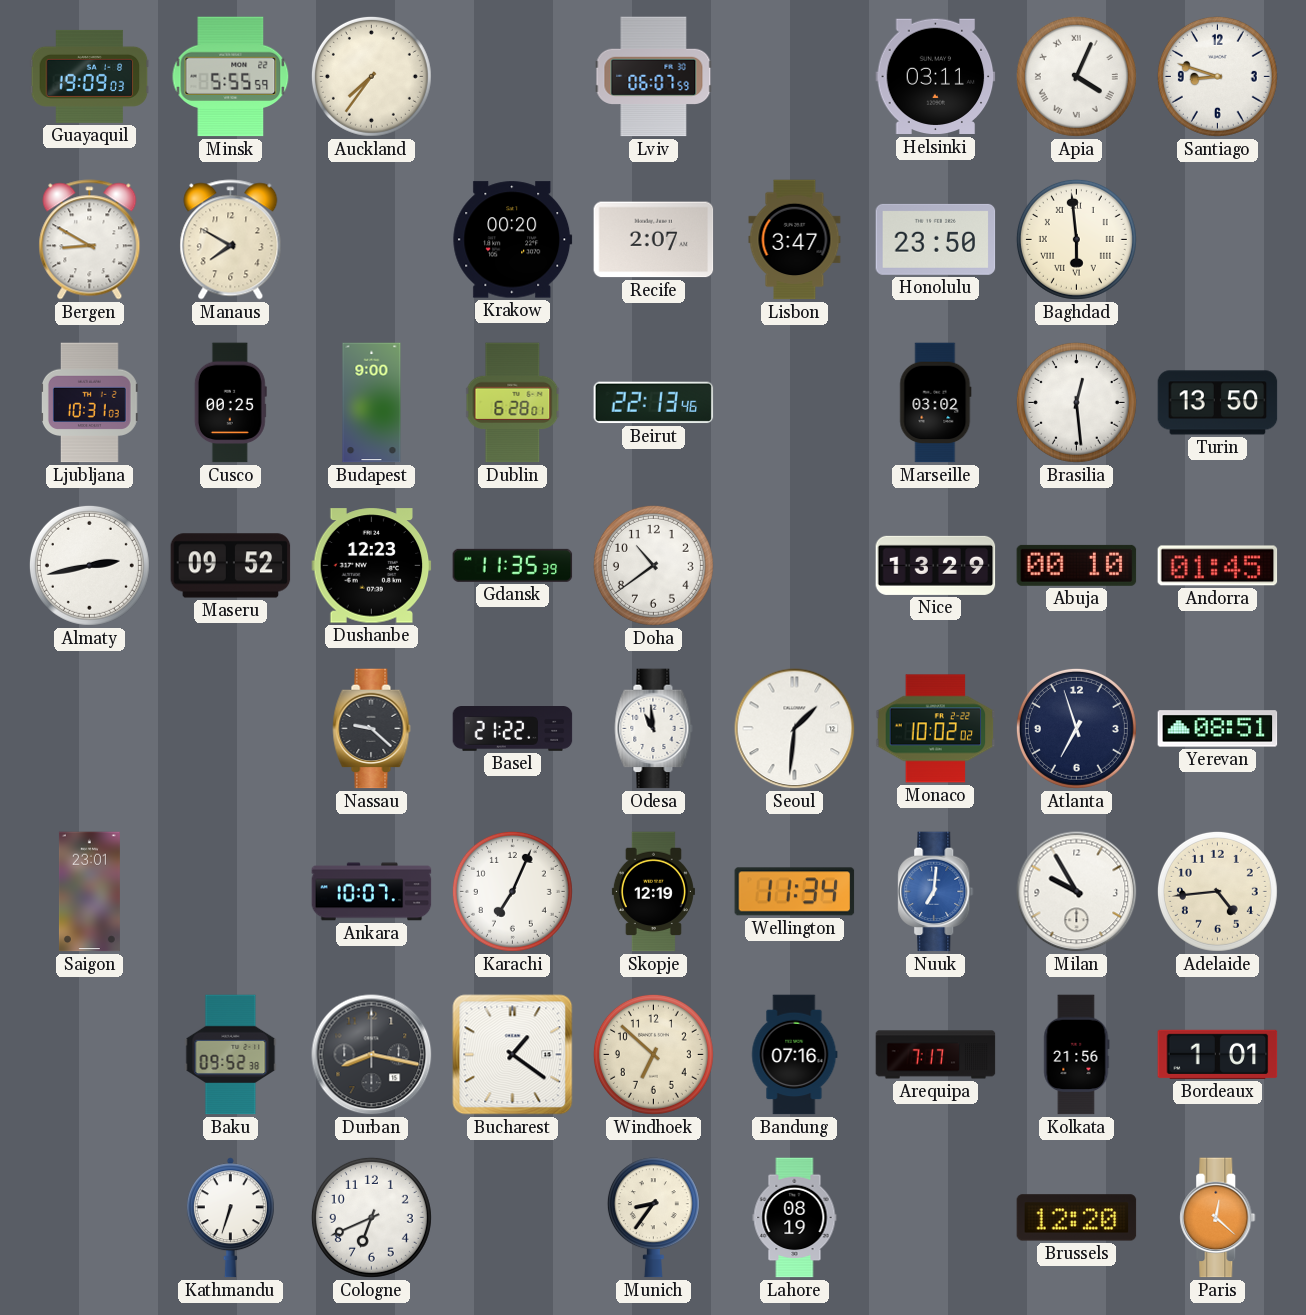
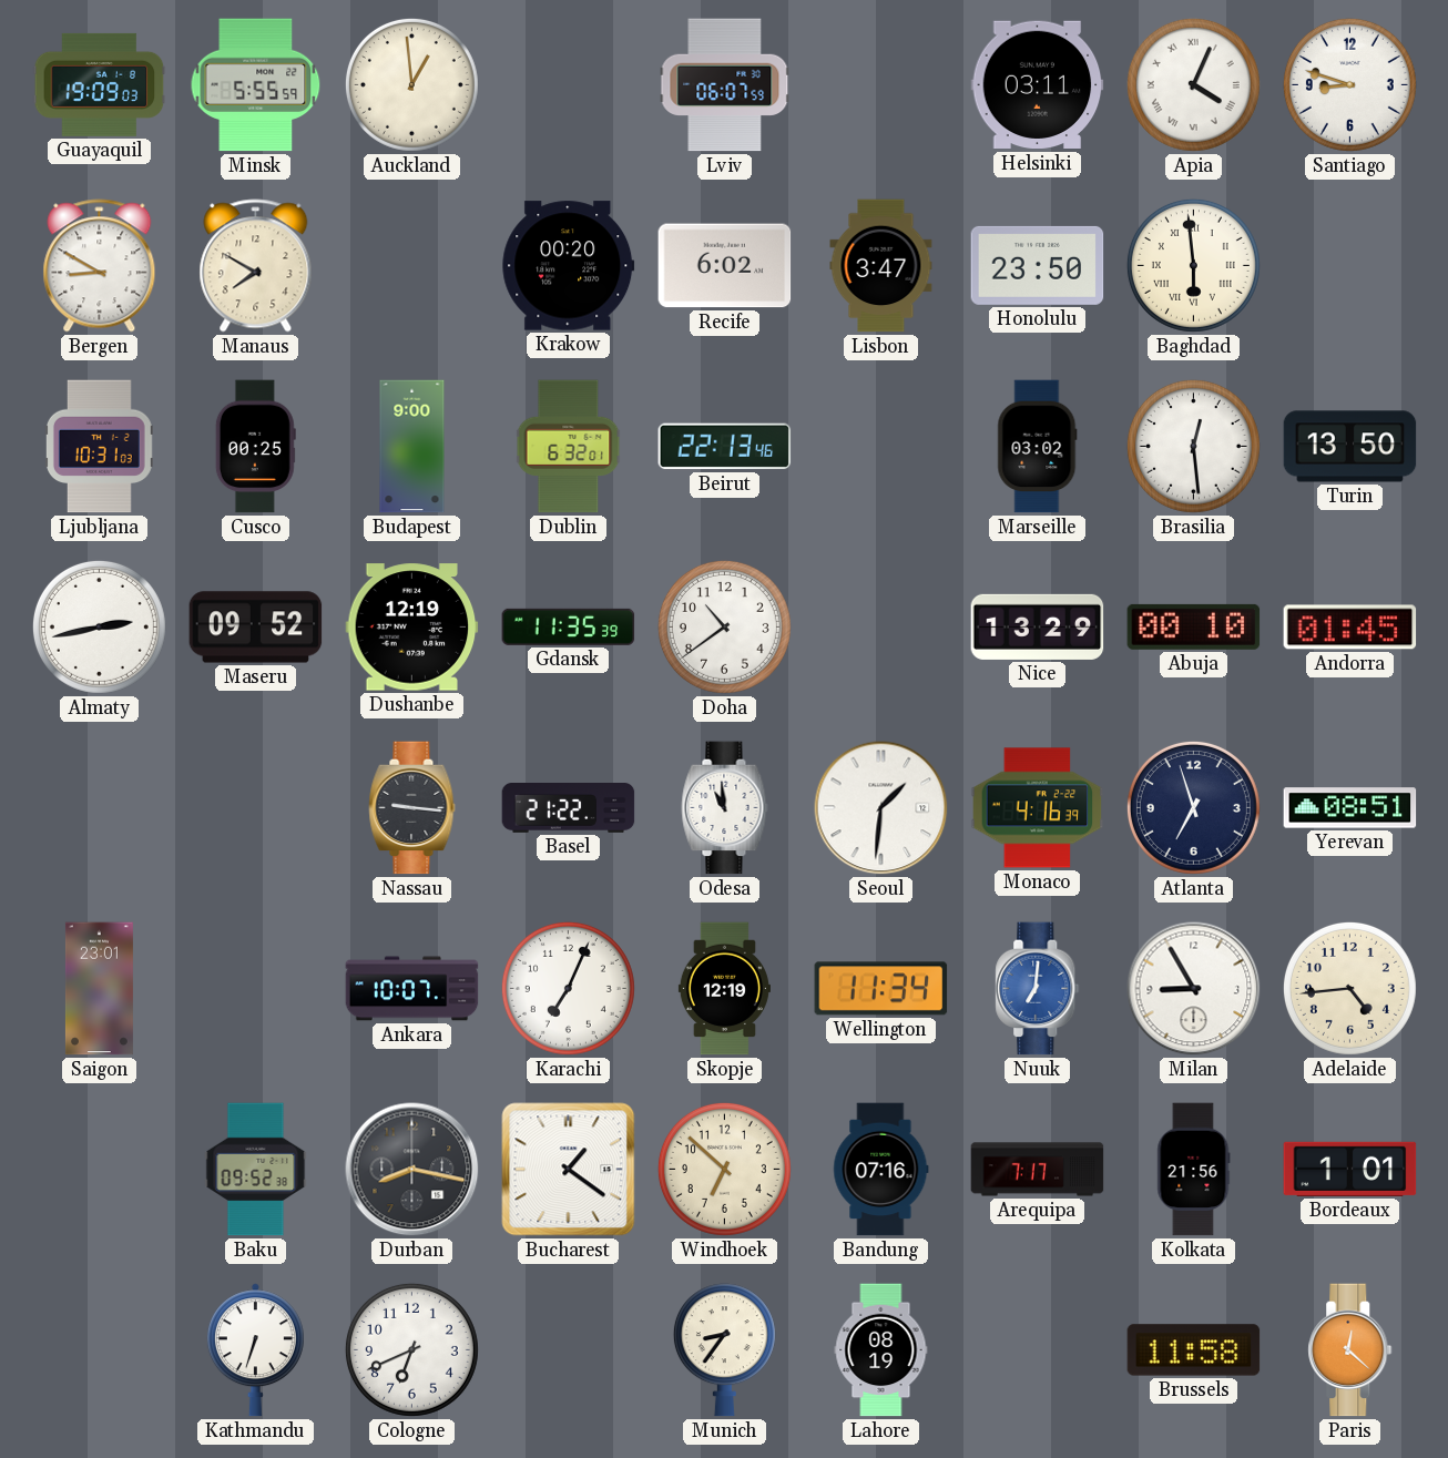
Auckland: 7:36 -> 12:59
Recife: 2:07 -> 6:02
Dublin: 6:28 -> 6:32
Dushanbe: 12:23 -> 12:19
Nassau: 9:22 -> 9:16
Monaco: 10:02 -> 4:16
Milan: 9:55 -> 8:55
Brussels: 12:20 -> 11:58
